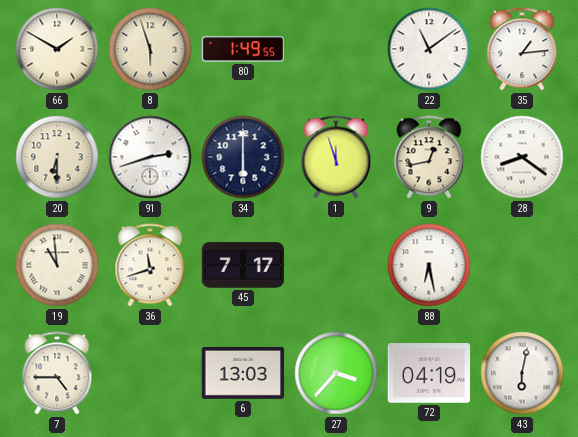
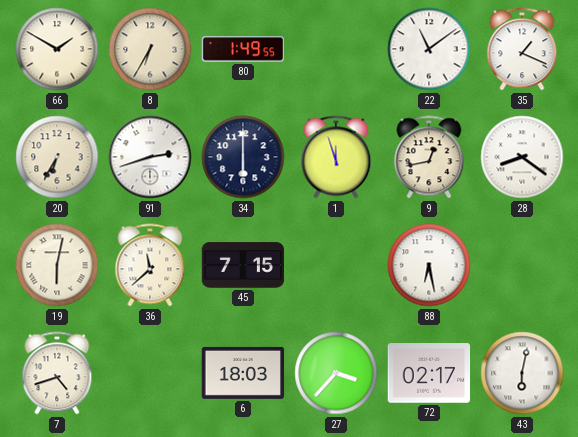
8: 5:57 -> 6:35
35: 1:14 -> 1:19
20: 6:30 -> 6:35
19: 10:59 -> 6:02
36: 11:42 -> 11:38
45: 7:17 -> 7:15
7: 4:45 -> 4:42
6: 13:03 -> 18:03
72: 04:19 -> 02:17
